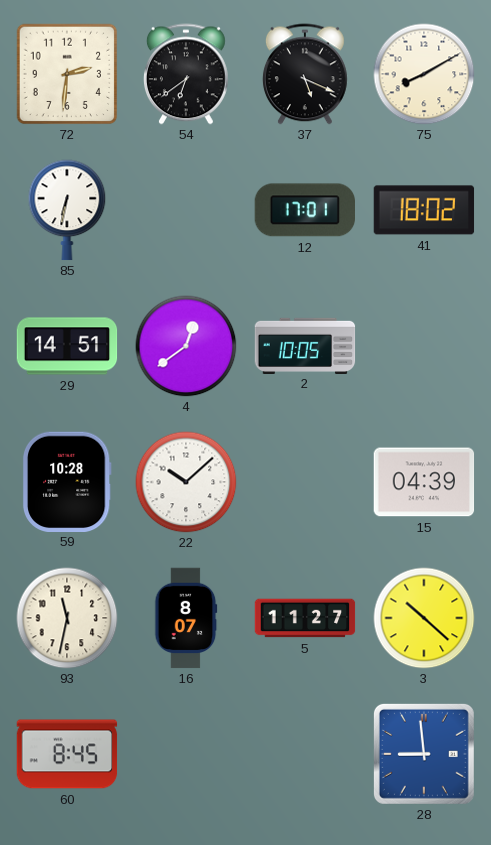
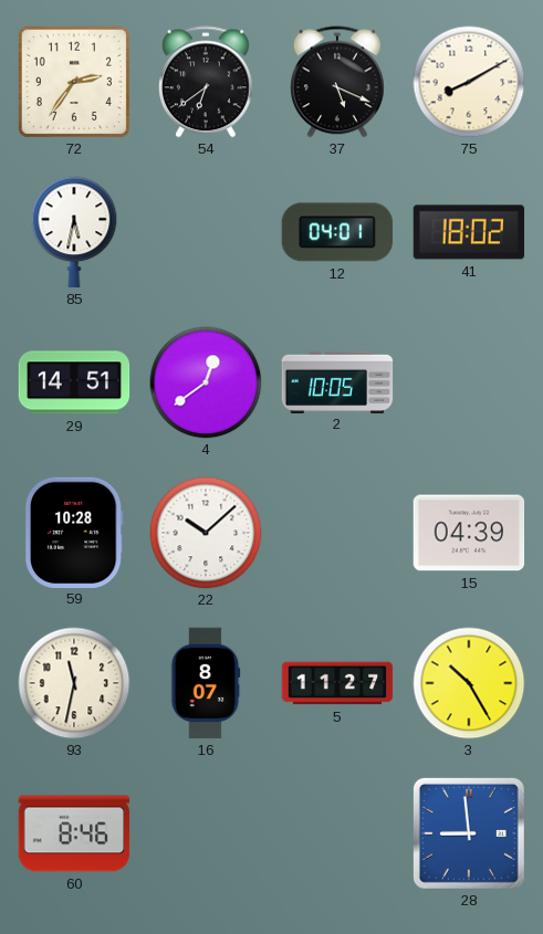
72: 2:31 -> 2:36
85: 6:32 -> 5:32
12: 17:01 -> 04:01
3: 10:22 -> 10:25
60: 8:45 -> 8:46
